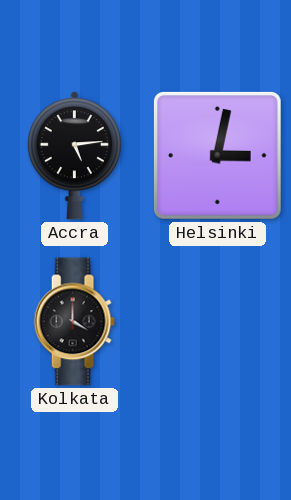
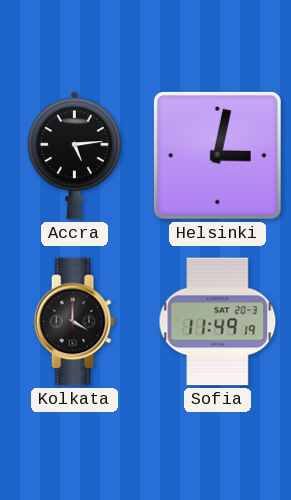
Sofia: none -> 11:49
